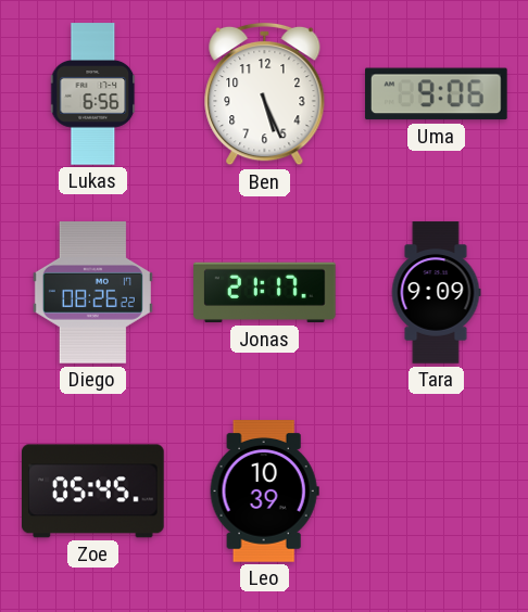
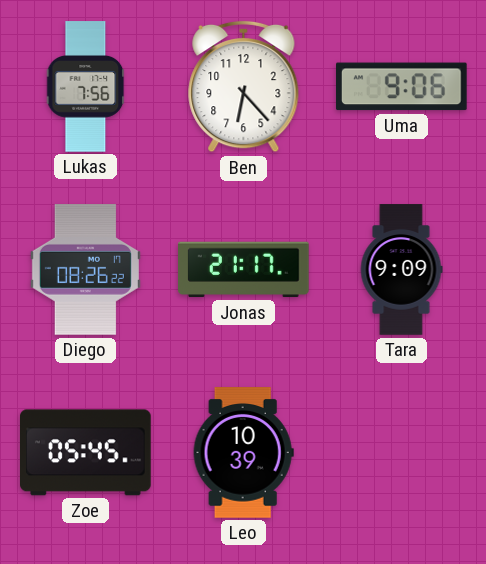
Lukas: 6:56 -> 7:56
Ben: 5:26 -> 6:23
